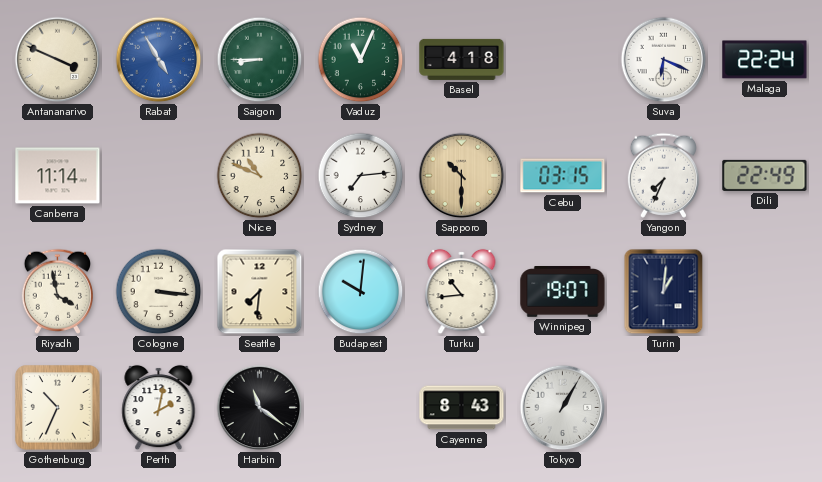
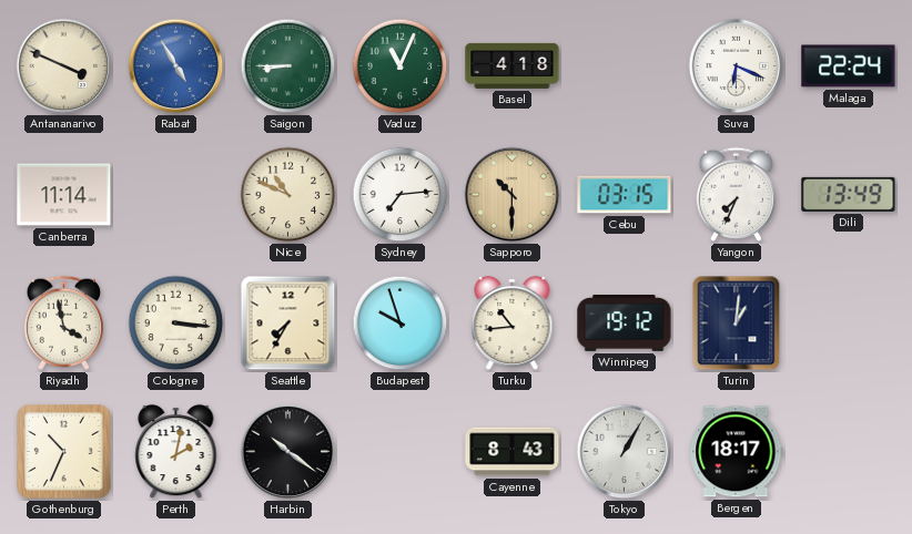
Dili: 22:49 -> 13:49
Seattle: 7:31 -> 7:35
Budapest: 10:01 -> 9:57
Winnipeg: 19:07 -> 19:12
Harbin: 11:21 -> 10:21
Bergen: none -> 18:17
